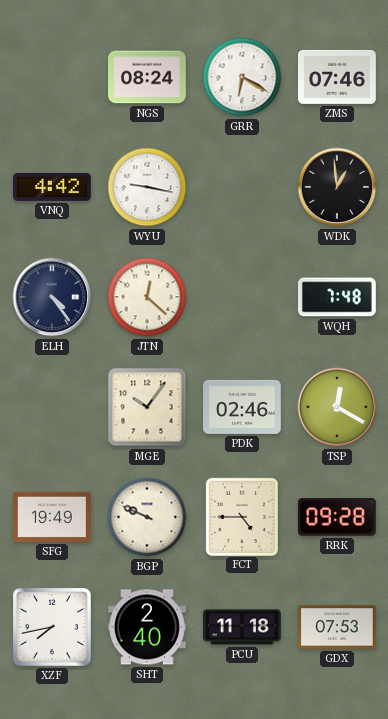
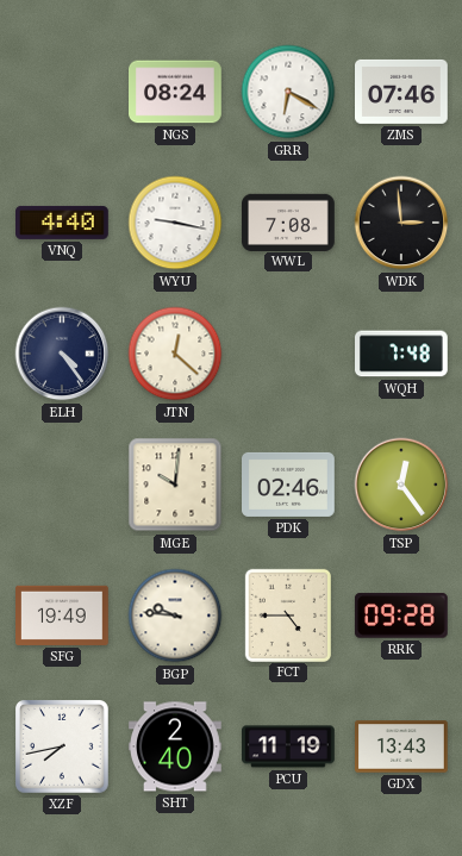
VNQ: 4:42 -> 4:40
WWL: none -> 7:08
WDK: 12:59 -> 2:59
MGE: 10:06 -> 10:01
TSP: 12:20 -> 12:24
BGP: 9:49 -> 9:46
PCU: 11:18 -> 11:19
GDX: 07:53 -> 13:43
